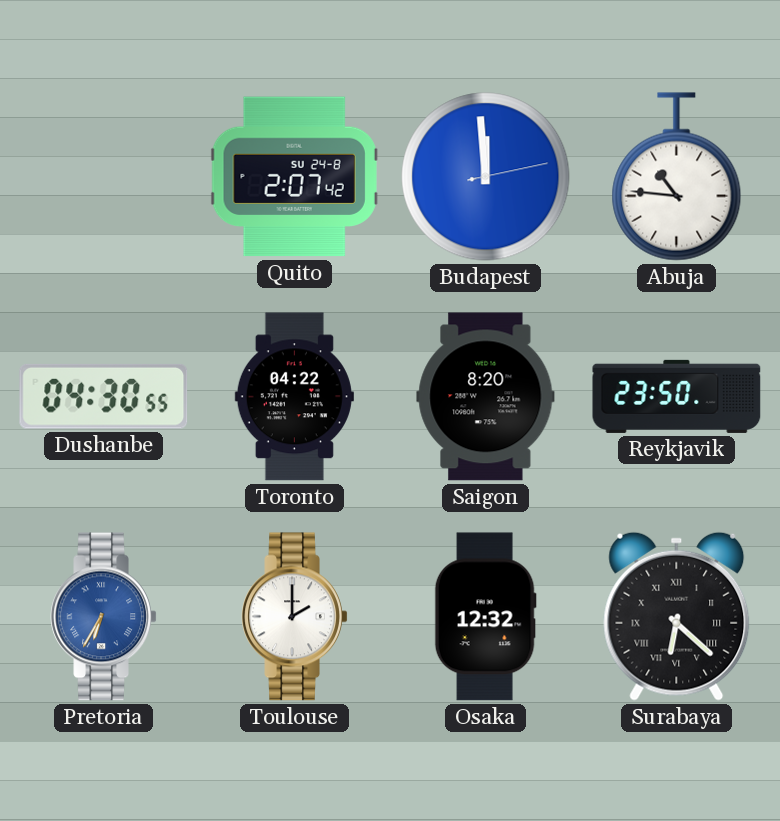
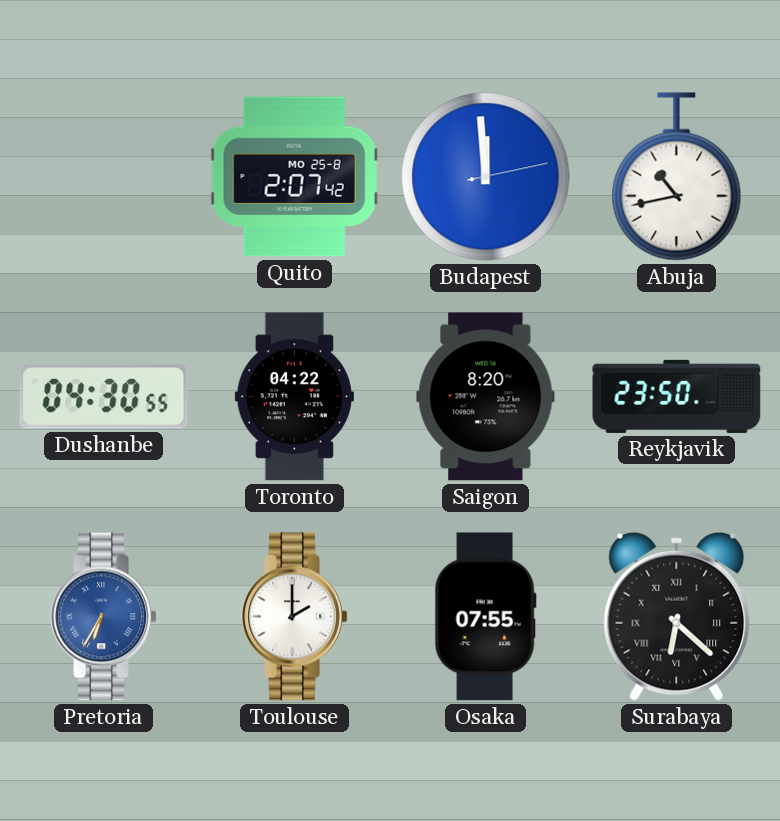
Quito date: SU 24-8 -> MO 25-8
Abuja: 10:46 -> 10:43
Osaka: 12:32 -> 07:55
